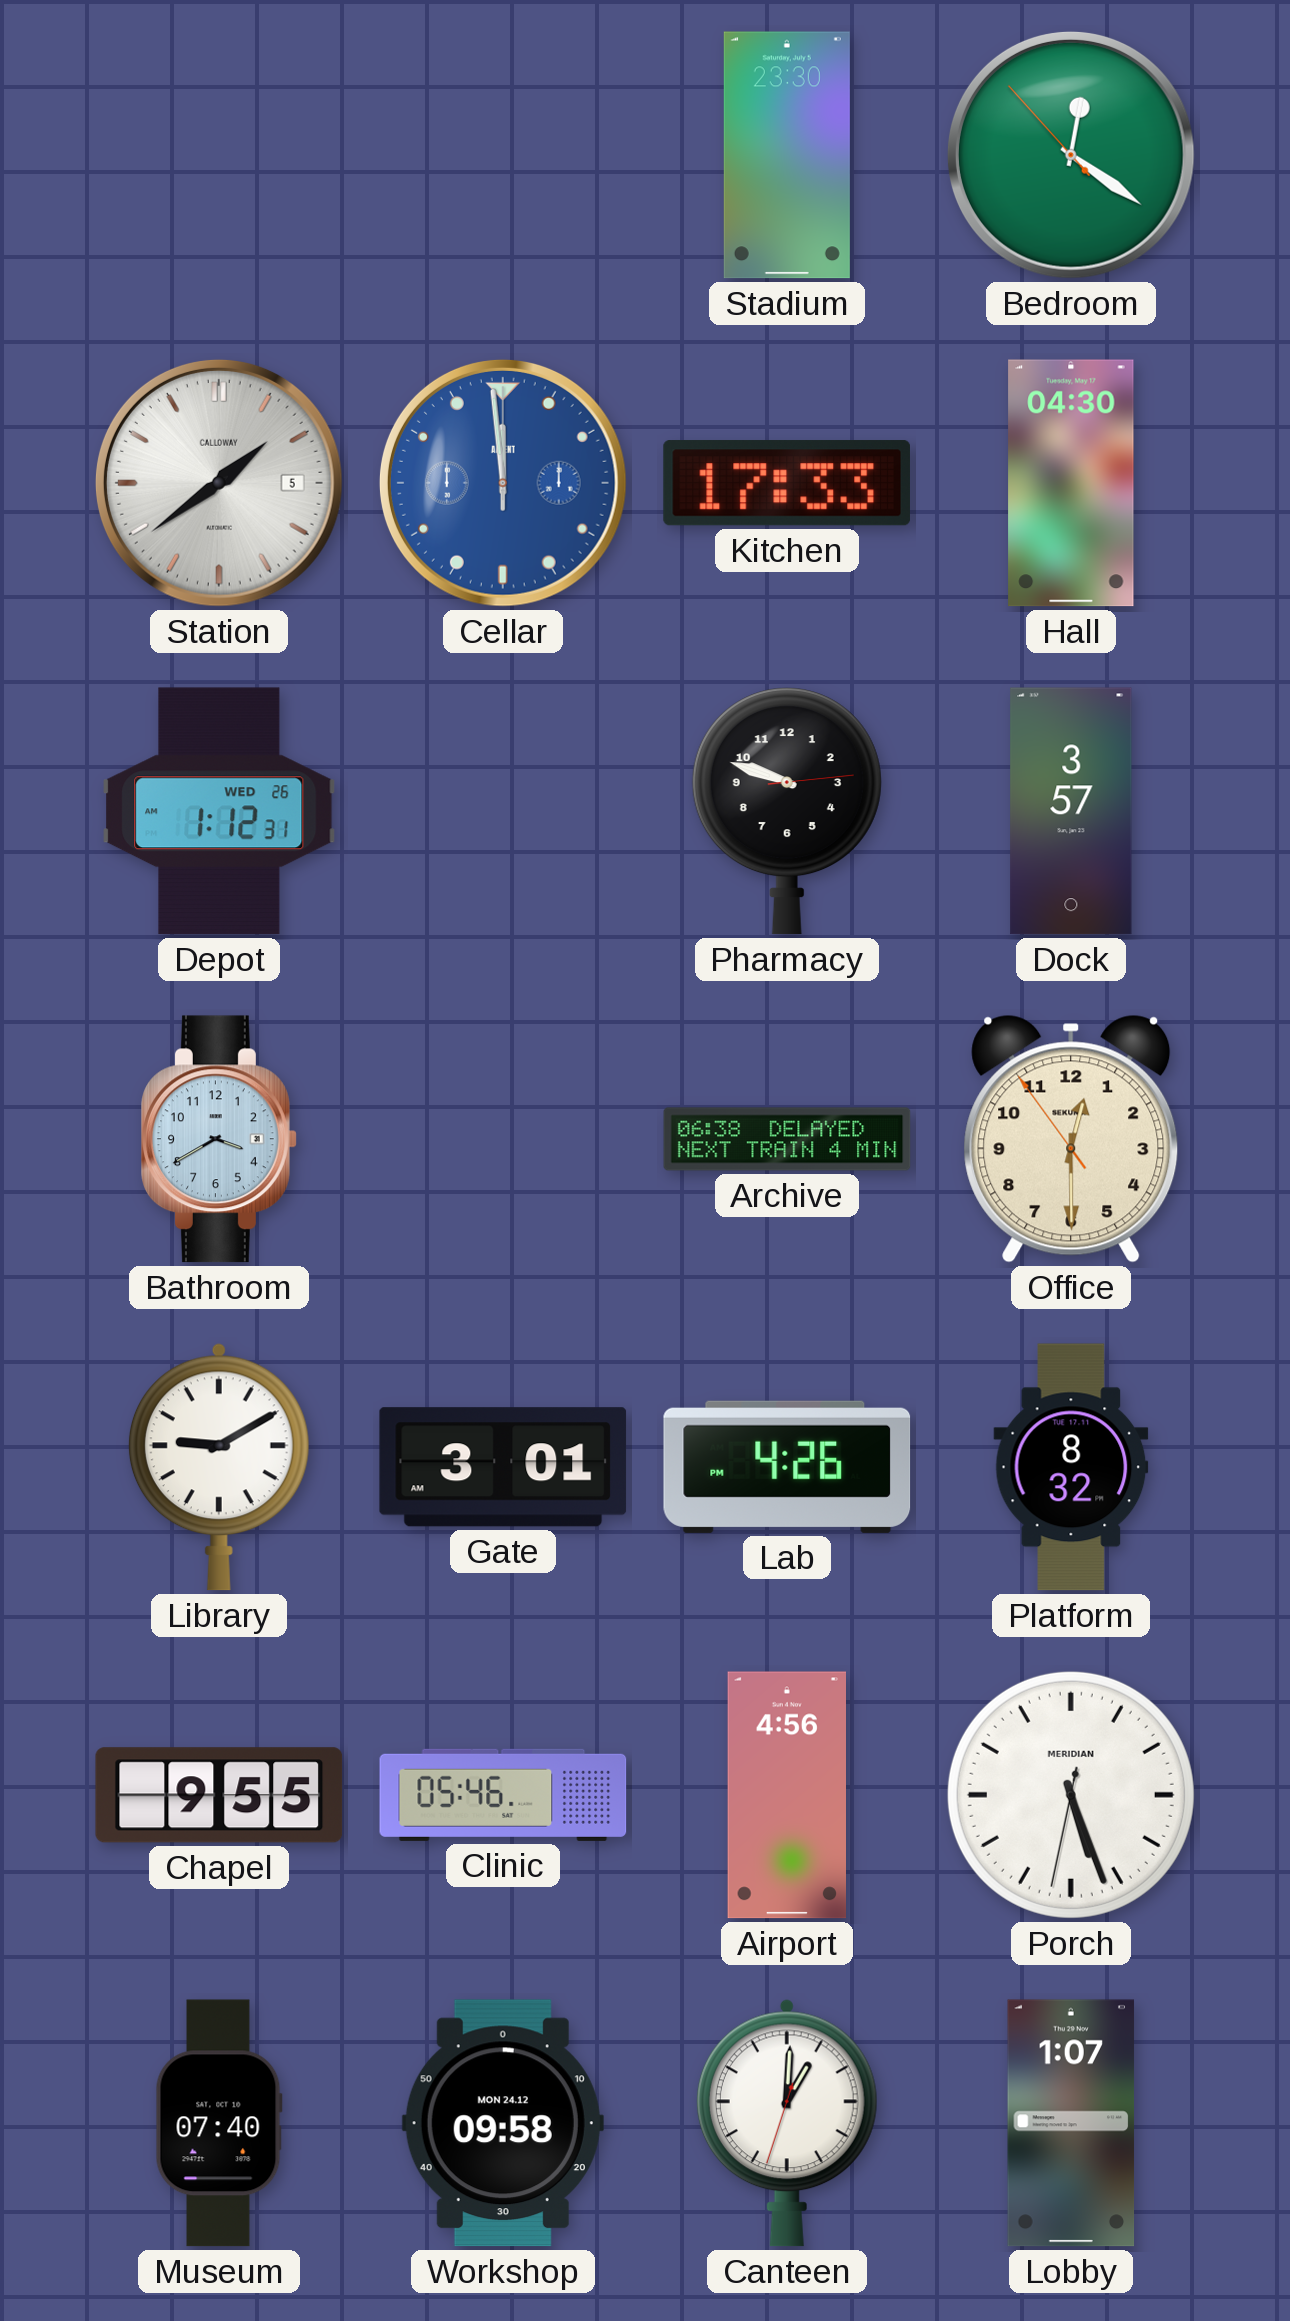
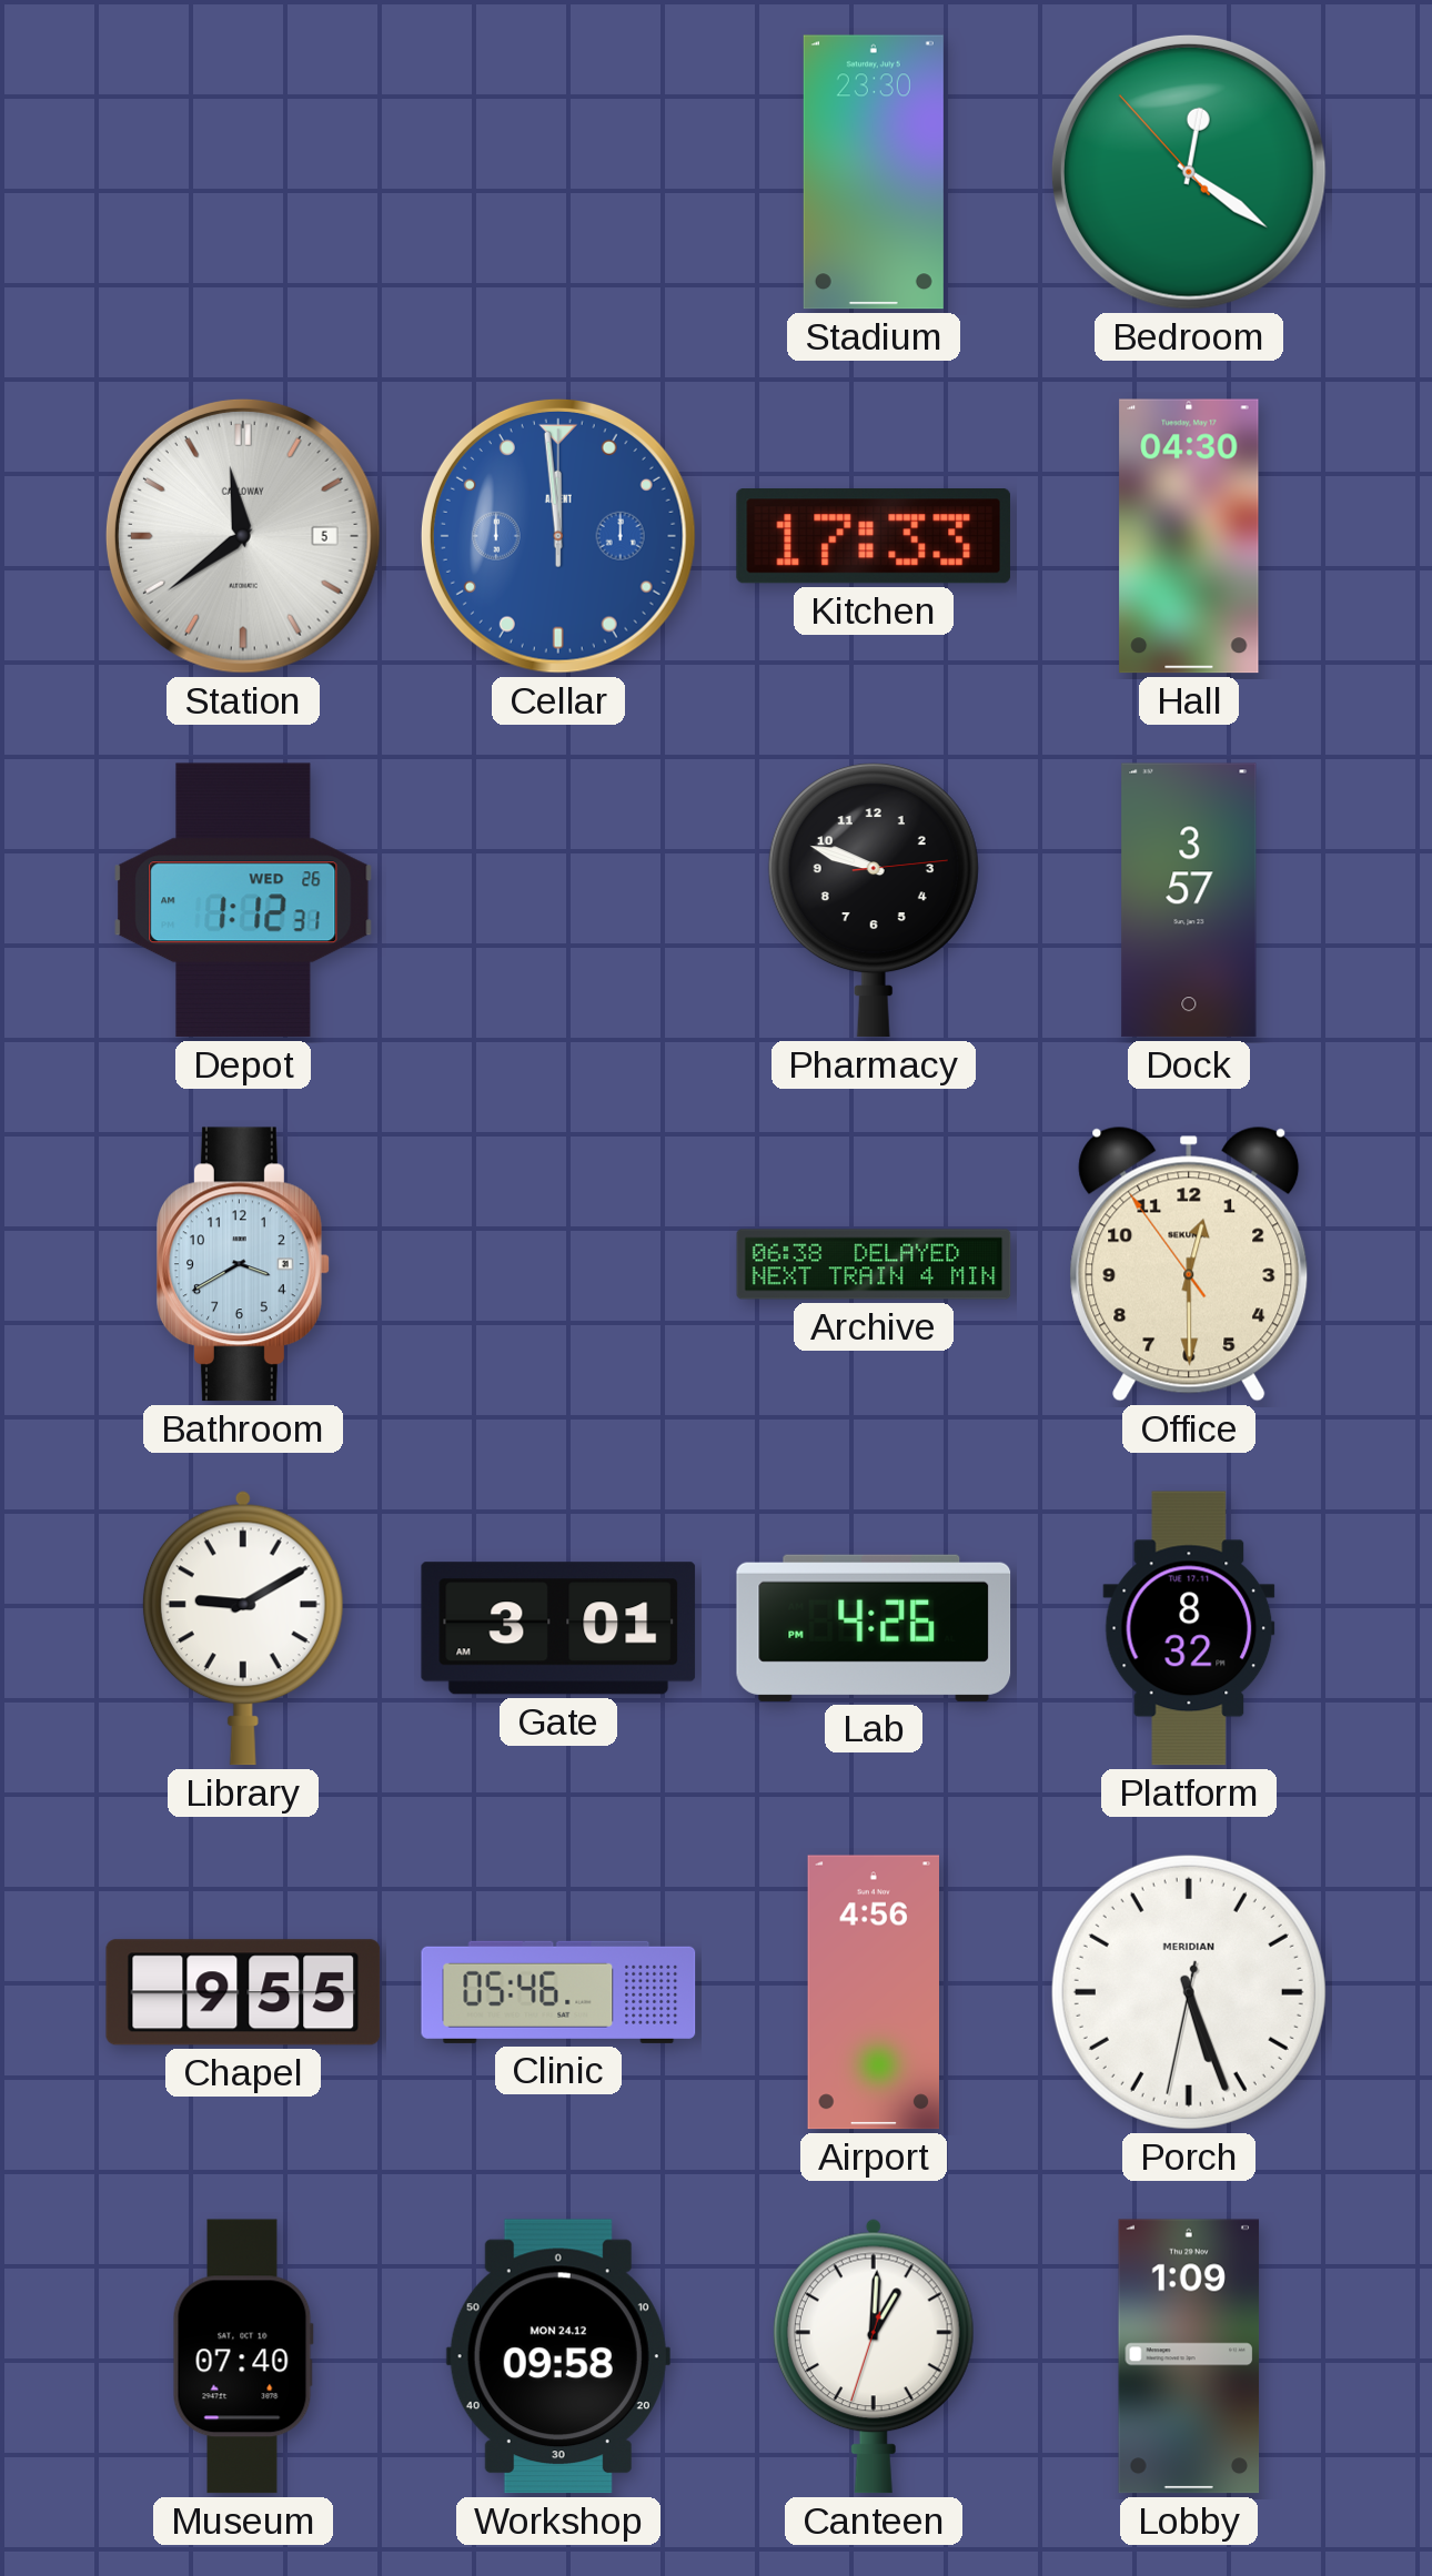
Station: 1:39 -> 11:39
Lobby: 1:07 -> 1:09
